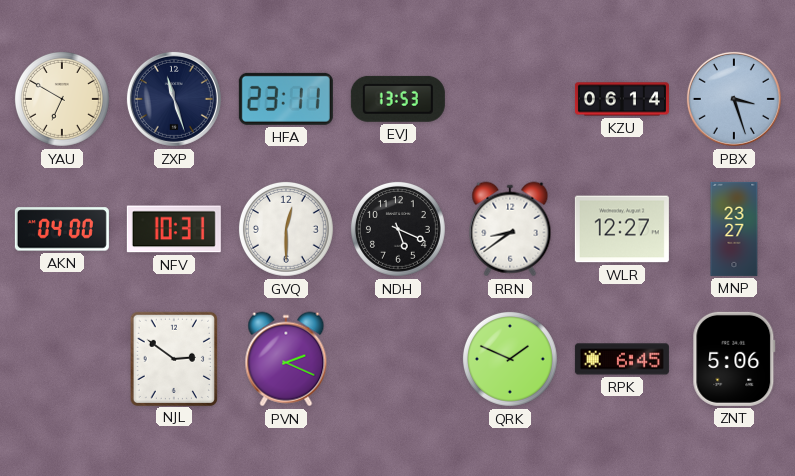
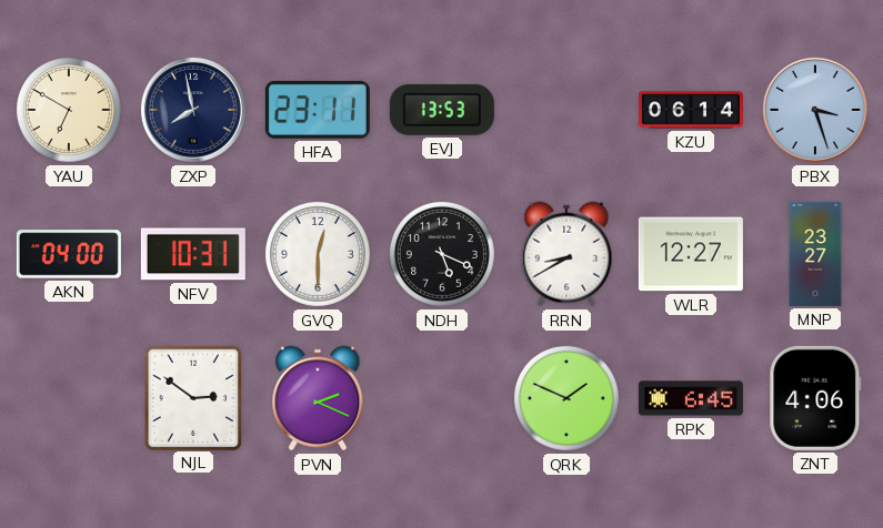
ZXP: 11:27 -> 7:58
RRN: 8:39 -> 8:40
ZNT: 5:06 -> 4:06
